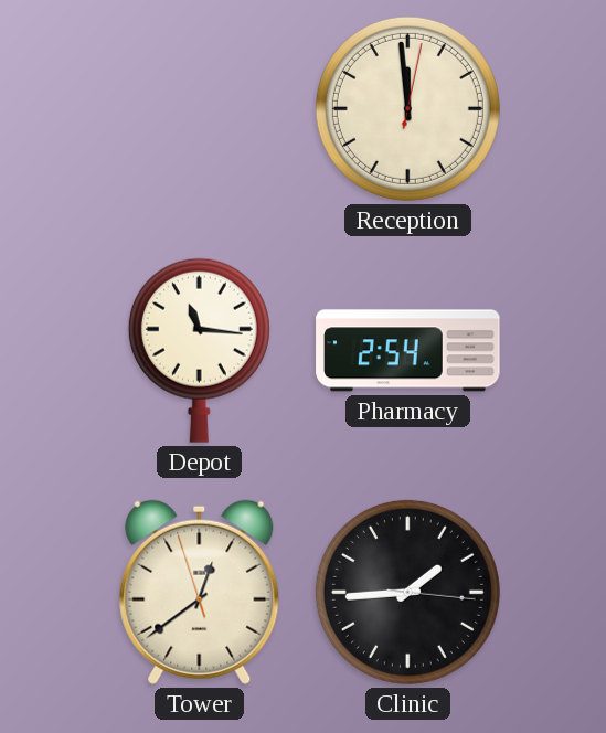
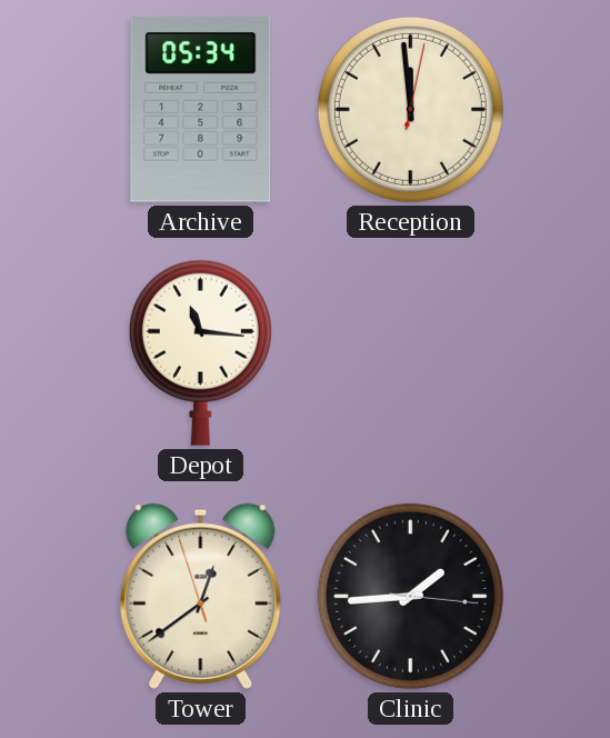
Archive: none -> 05:34
Pharmacy: 2:54 -> none
